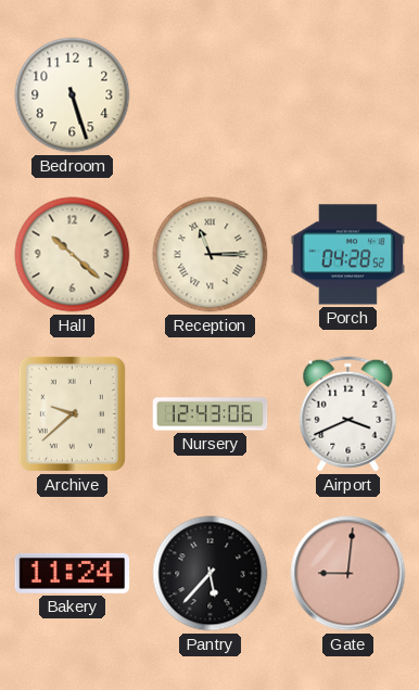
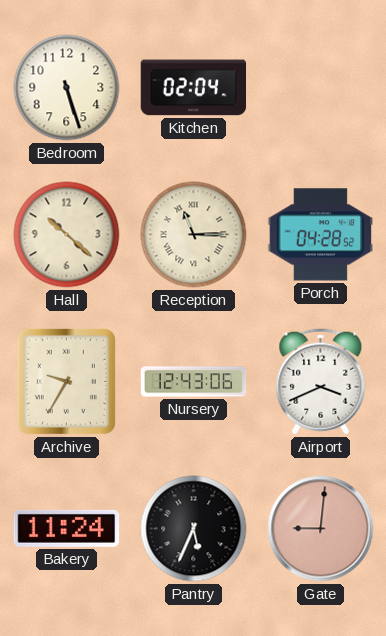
Kitchen: none -> 02:04
Archive: 9:38 -> 9:35
Pantry: 5:37 -> 5:34
